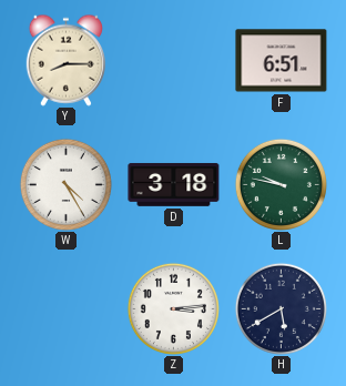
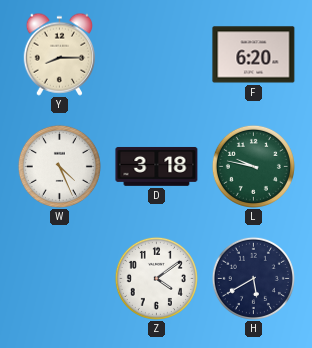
F: 6:51 -> 6:20
W: 4:25 -> 4:26
Z: 3:14 -> 4:09
